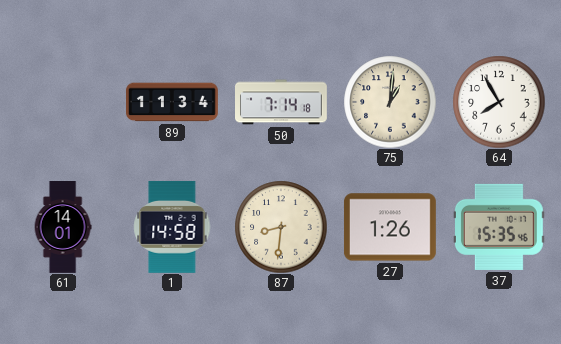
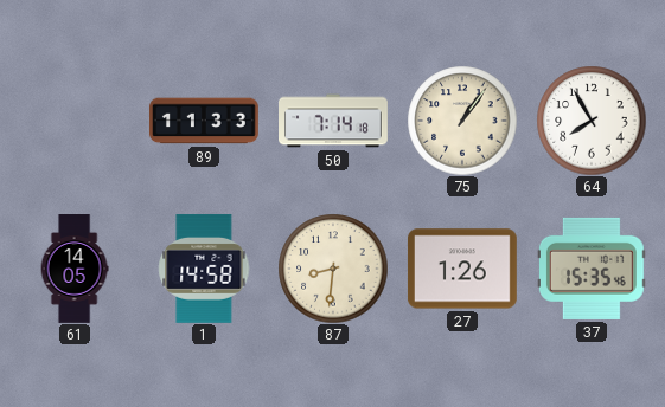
89: 11:34 -> 11:33
75: 1:01 -> 1:06
61: 14:01 -> 14:05
